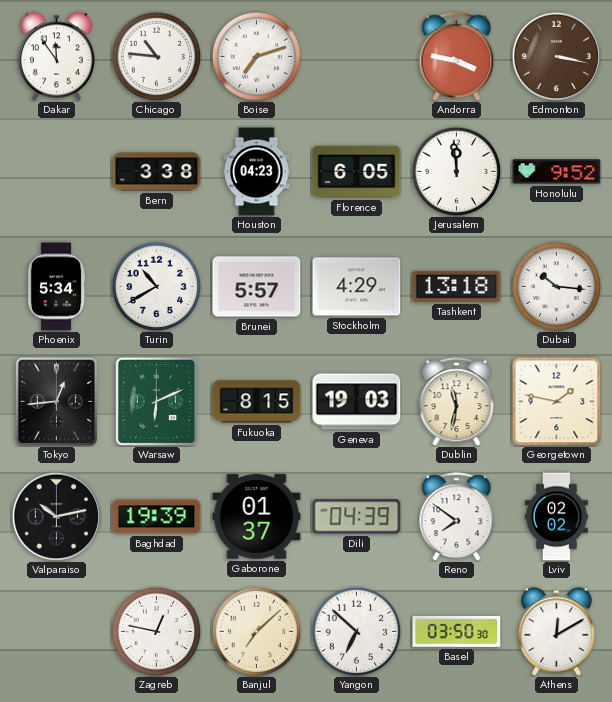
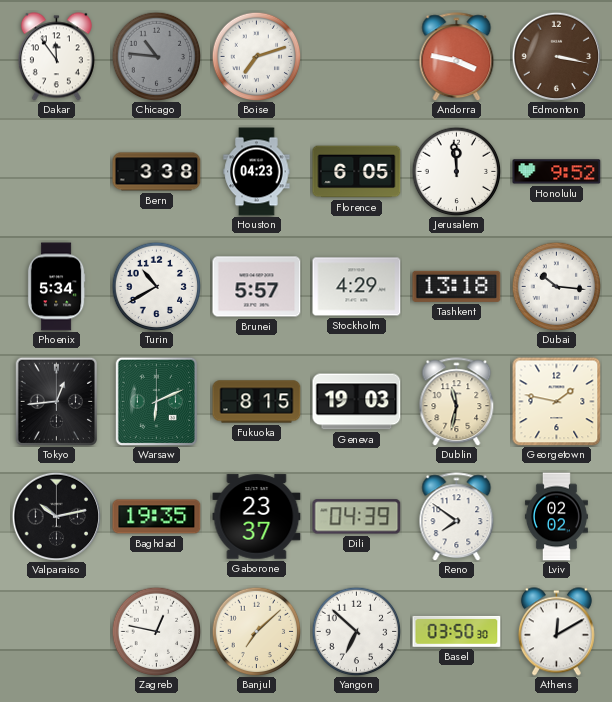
Chicago dial: white -> grey
Baghdad: 19:39 -> 19:35
Gaborone: 01:37 -> 23:37
